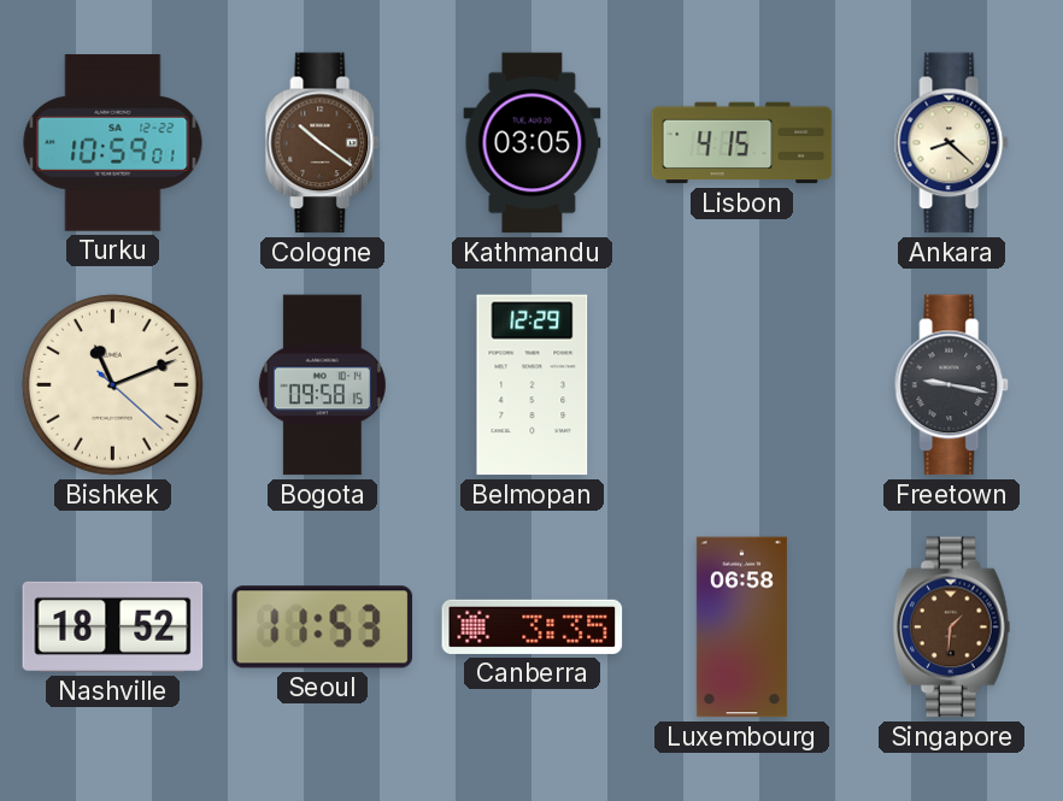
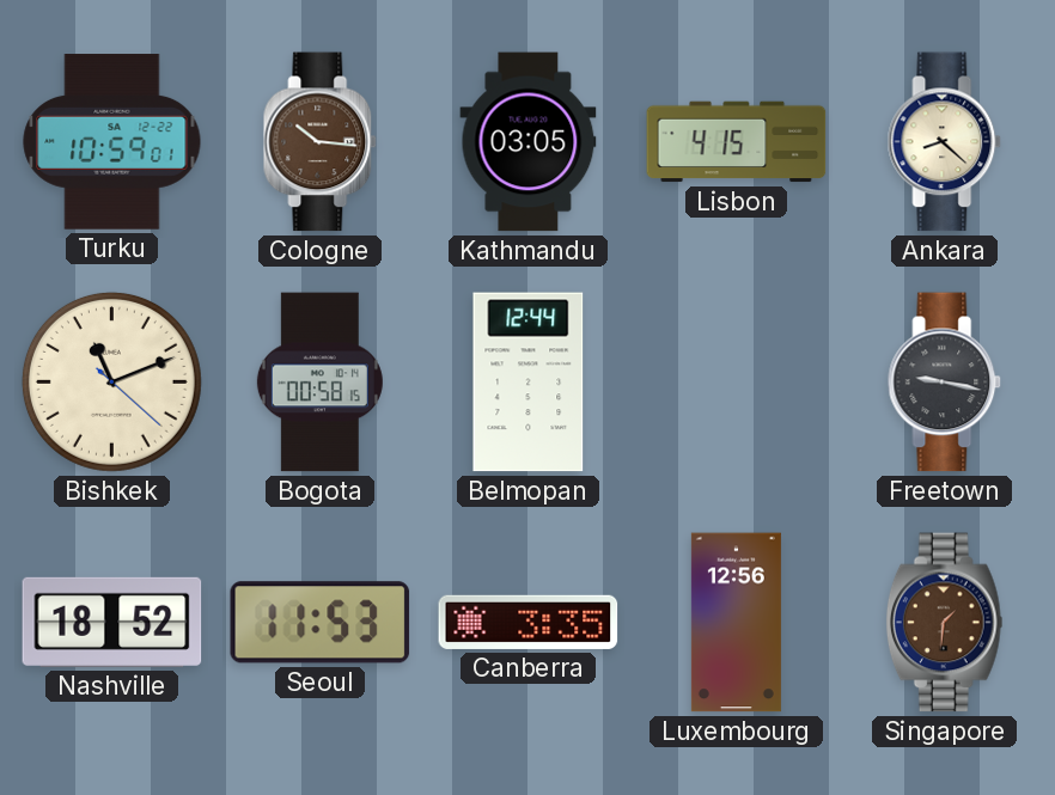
Cologne: 10:21 -> 10:16
Bogota: 09:58 -> 00:58
Belmopan: 12:29 -> 12:44
Luxembourg: 06:58 -> 12:56
